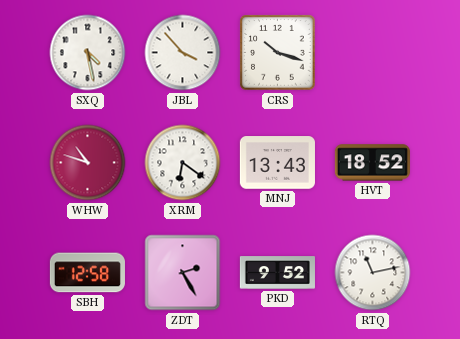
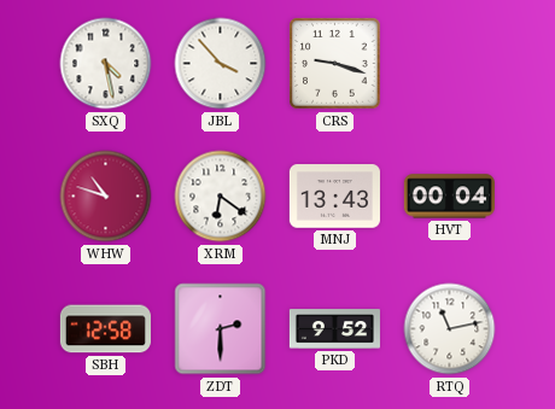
CRS: 10:18 -> 9:18
HVT: 18:52 -> 00:04
ZDT: 2:25 -> 2:30
